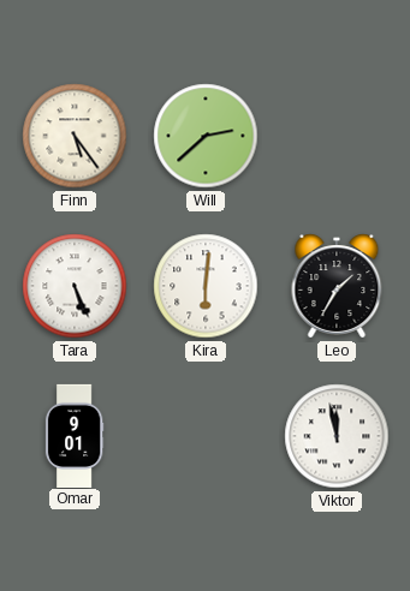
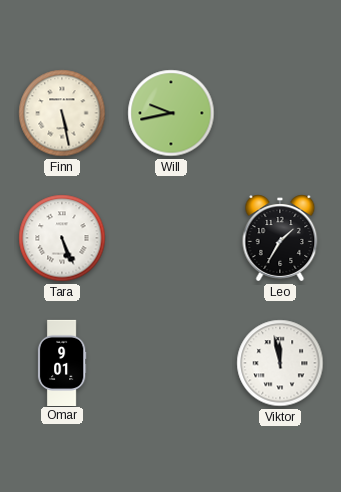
Finn: 5:24 -> 5:28
Will: 2:38 -> 9:43
Kira: 6:01 -> none
